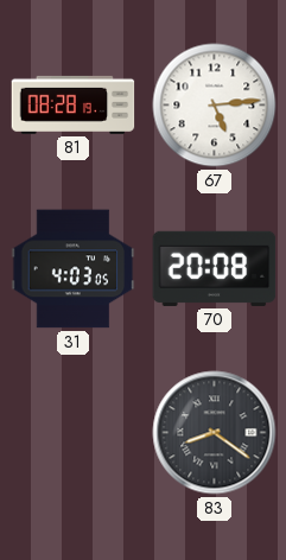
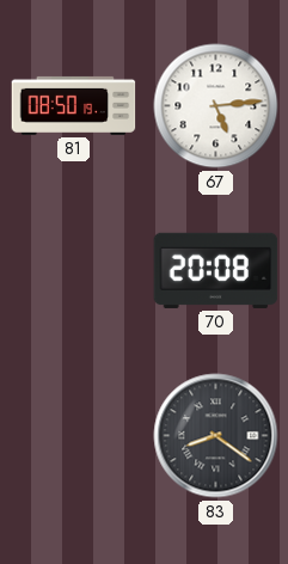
81: 08:28 -> 08:50
31: 4:03 -> none
